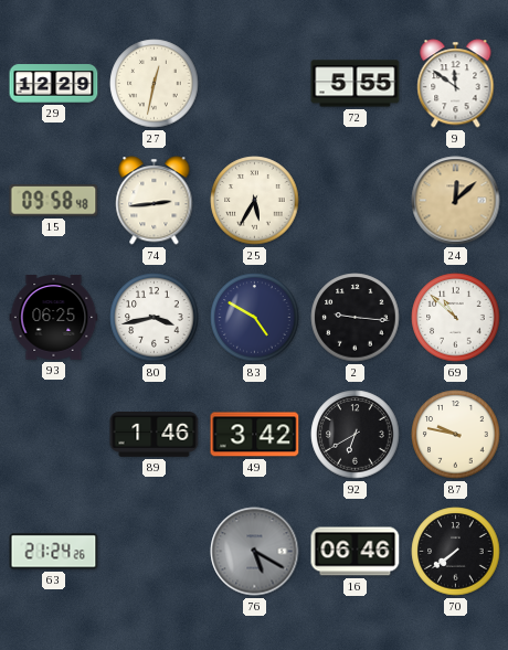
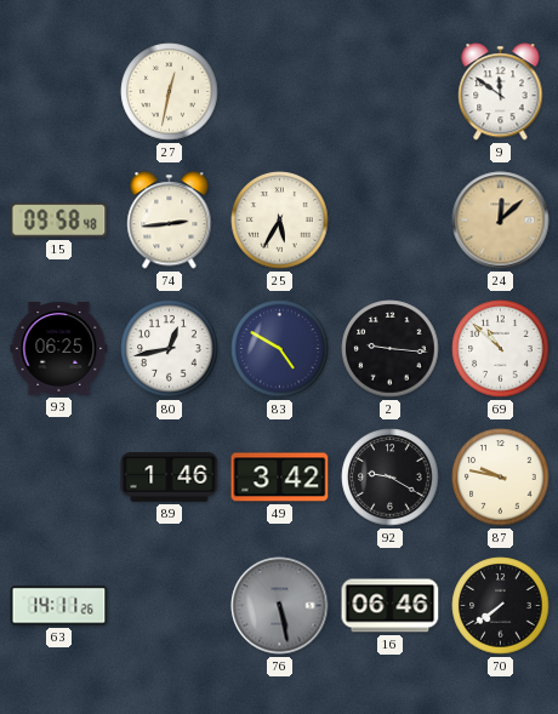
29: 12:29 -> none
72: 5:55 -> none
80: 3:43 -> 12:43
92: 6:40 -> 9:20
63: 21:24 -> 14:11
76: 5:20 -> 5:28
